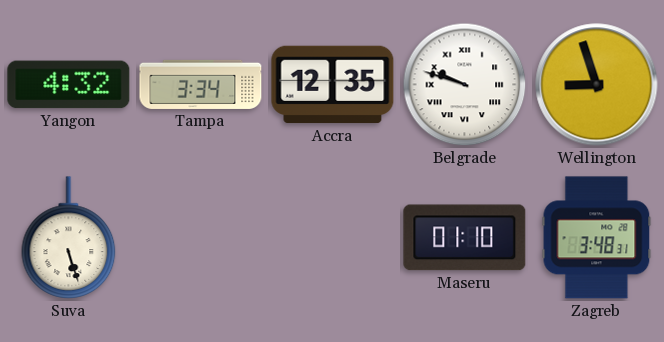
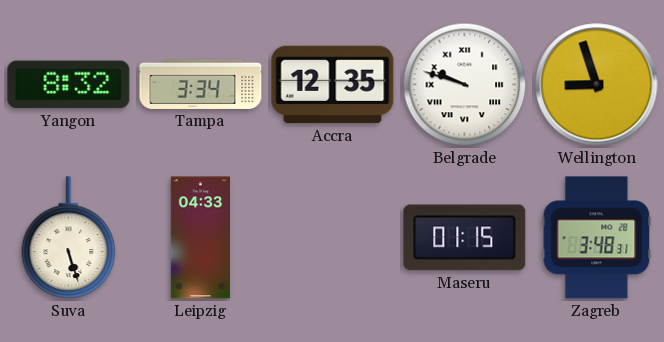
Yangon: 4:32 -> 8:32
Leipzig: none -> 04:33
Maseru: 01:10 -> 01:15
